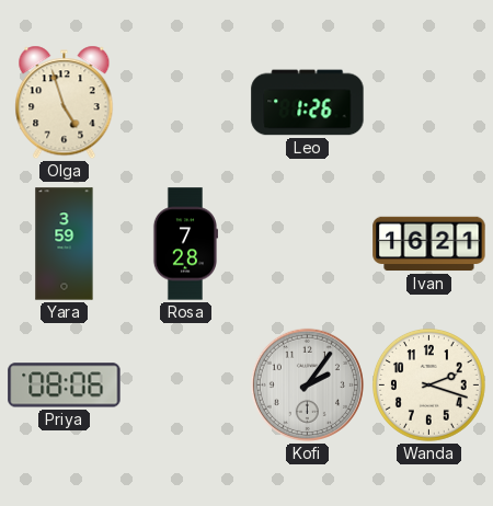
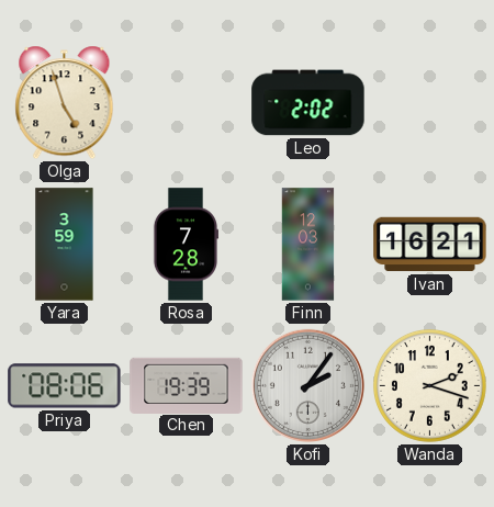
Leo: 1:26 -> 2:02
Finn: none -> 12:03
Chen: none -> 19:39
